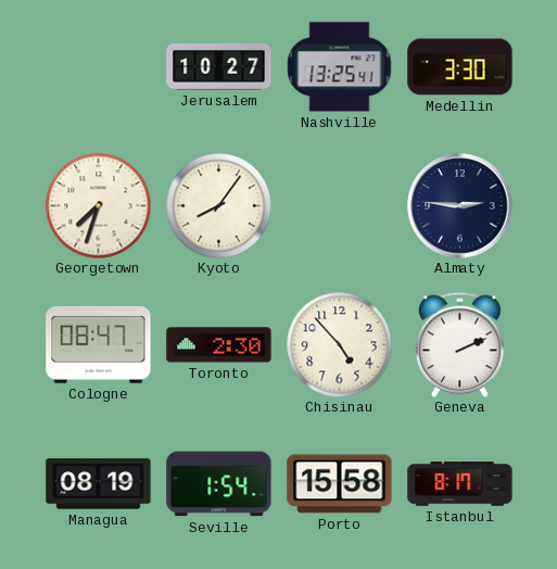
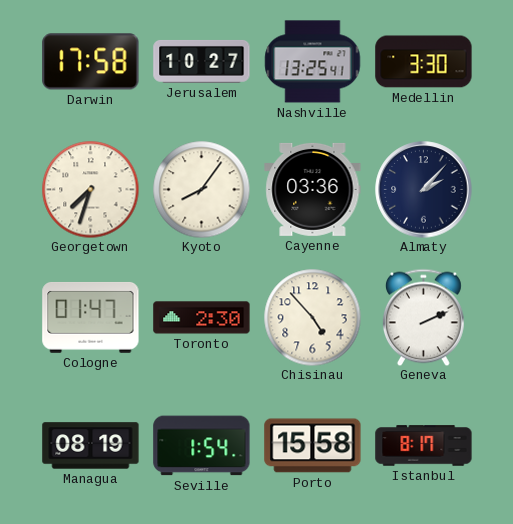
Darwin: none -> 17:58
Cayenne: none -> 03:36
Almaty: 2:46 -> 2:07
Cologne: 08:47 -> 01:47
